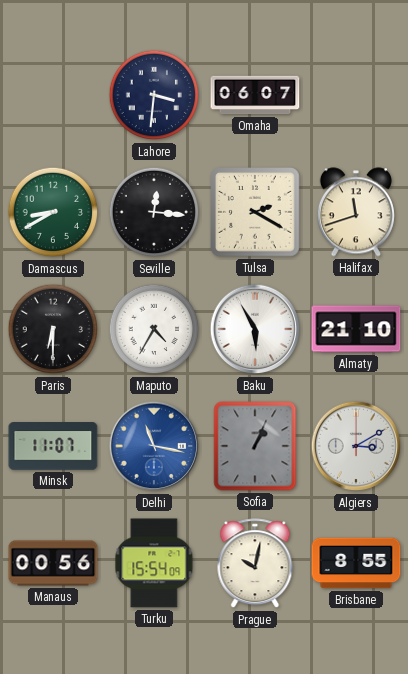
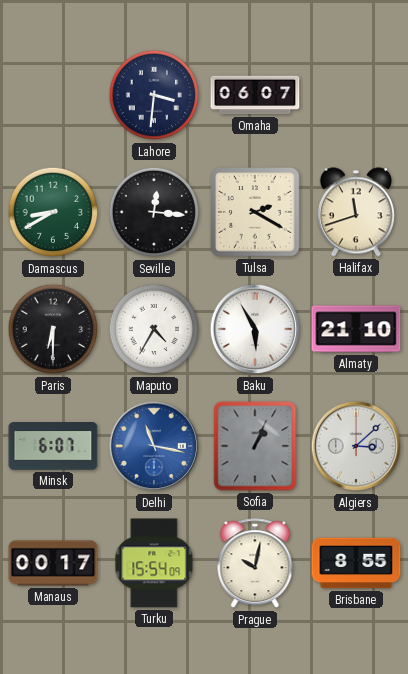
Minsk: 11:07 -> 6:07
Algiers: 3:10 -> 3:08
Manaus: 00:56 -> 00:17
